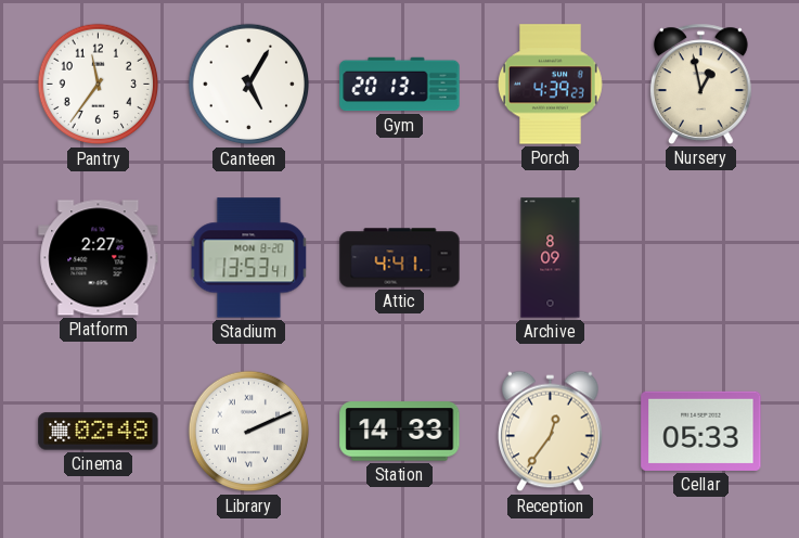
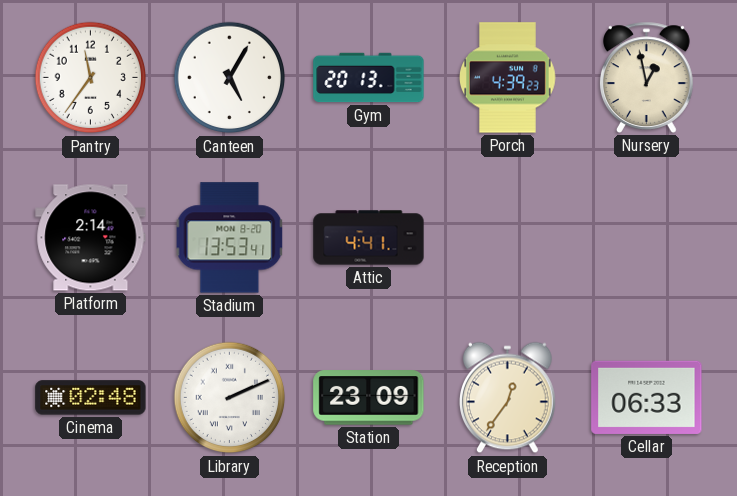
Platform: 2:27 -> 2:14
Archive: 8:09 -> none
Station: 14:33 -> 23:09
Cellar: 05:33 -> 06:33
